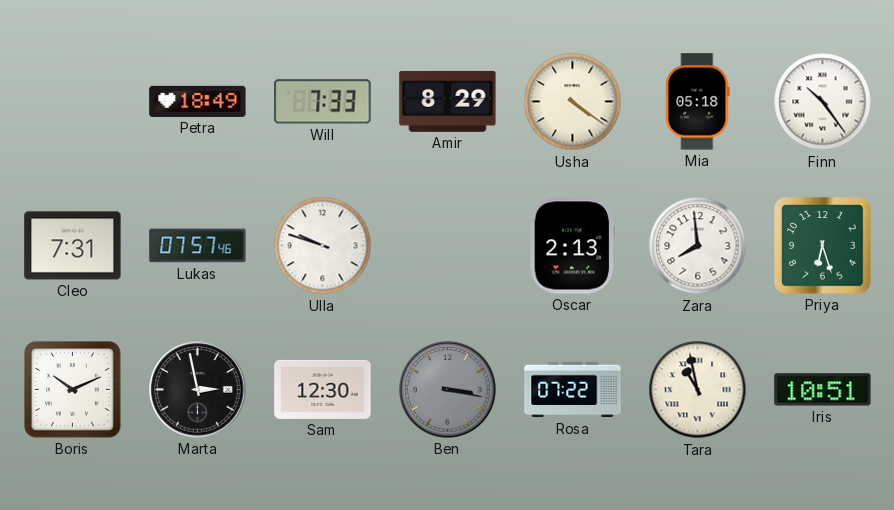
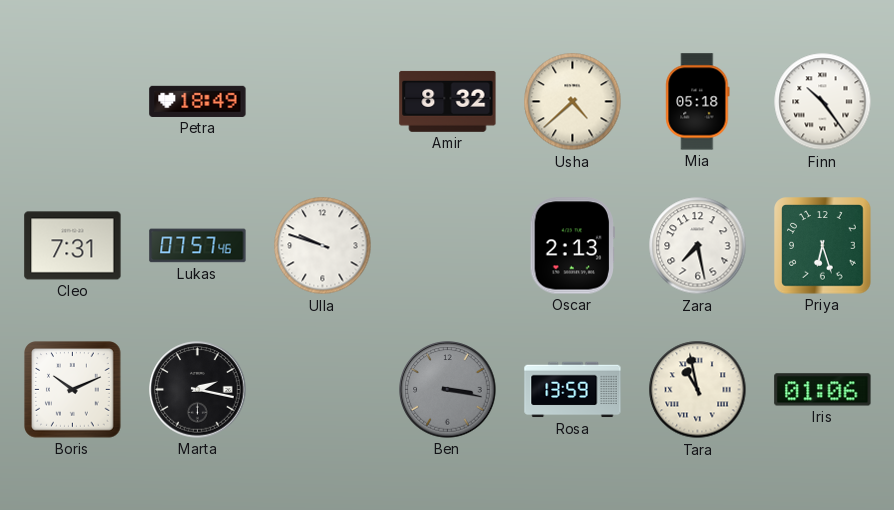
Will: 7:33 -> none
Amir: 8:29 -> 8:32
Usha: 4:21 -> 4:38
Zara: 7:59 -> 7:28
Marta: 2:58 -> 2:17
Sam: 12:30 -> none
Rosa: 07:22 -> 13:59
Iris: 10:51 -> 01:06
